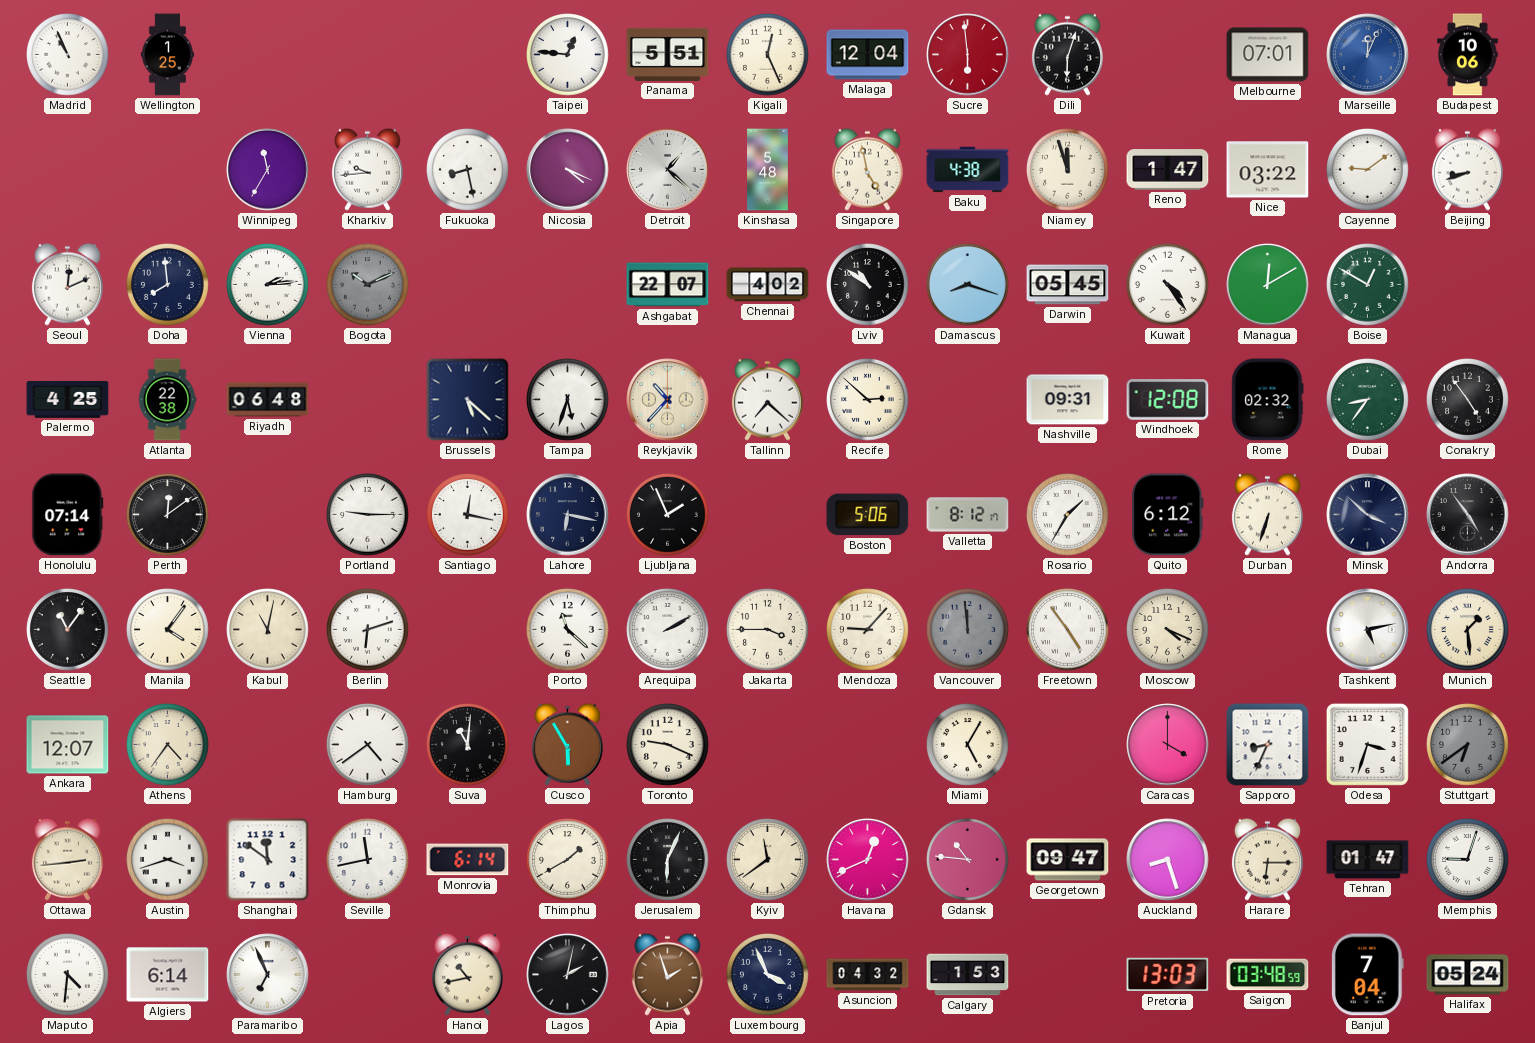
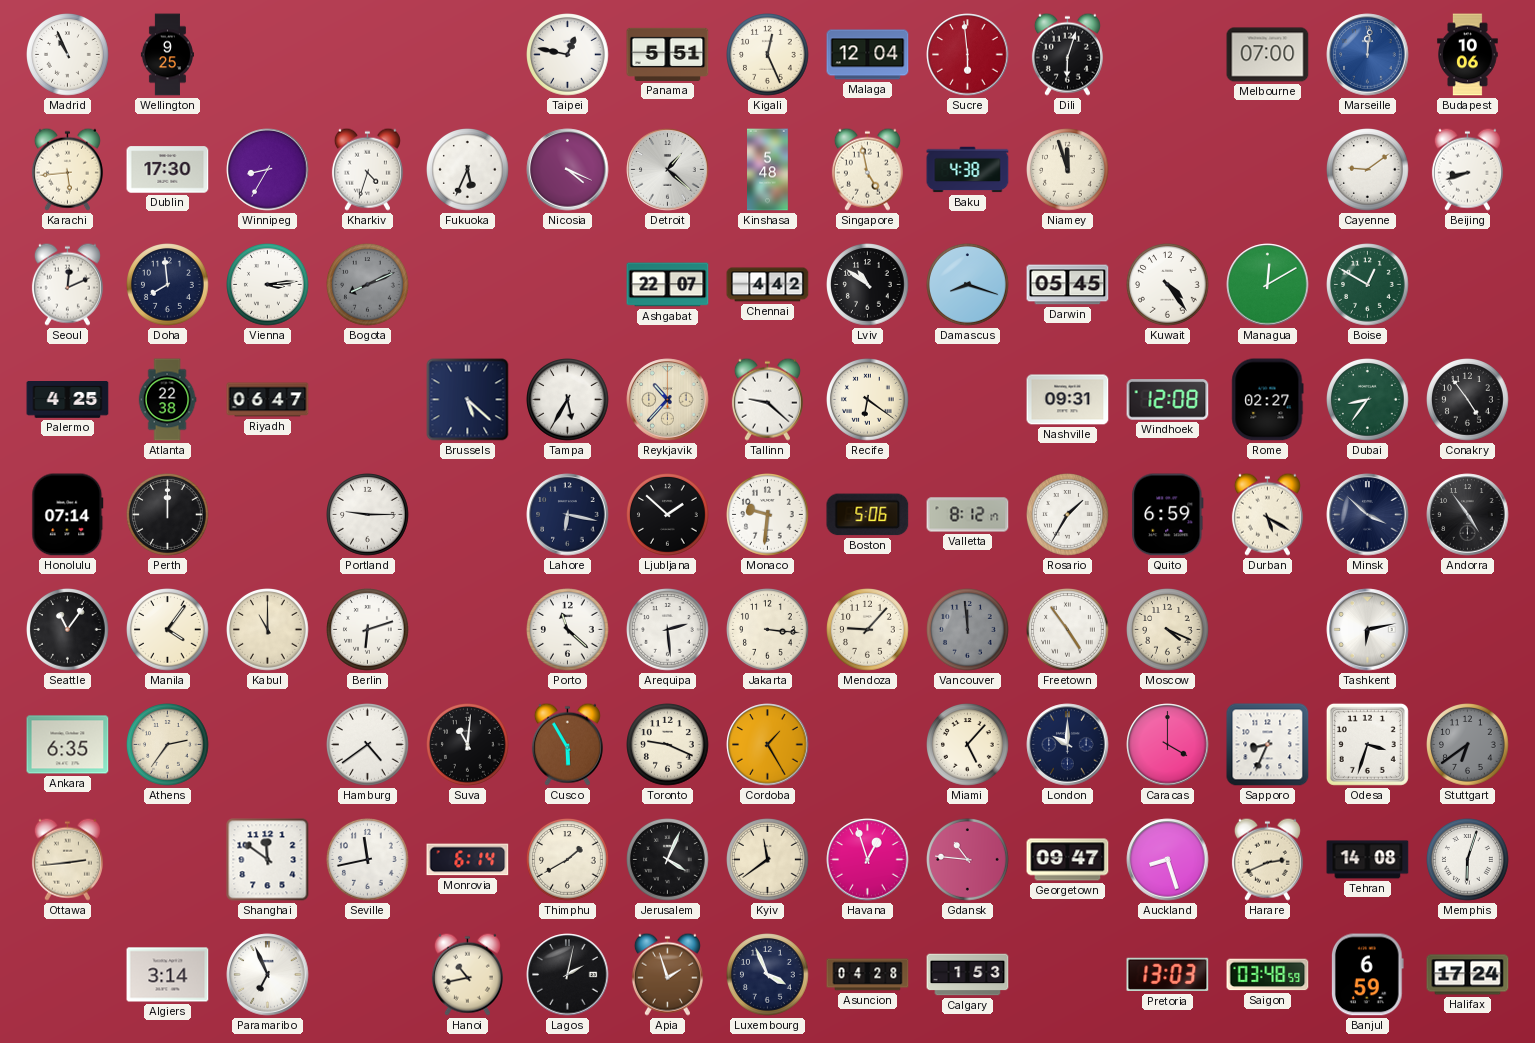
Wellington: 1:25 -> 9:25
Taipei: 12:46 -> 12:47
Melbourne: 07:01 -> 07:00
Marseille: 12:04 -> 12:01
Karachi: none -> 5:44
Dublin: none -> 17:30
Winnipeg: 11:35 -> 8:35
Kharkiv: 9:44 -> 4:33
Fukuoka: 8:28 -> 5:34
Reno: 1:47 -> none
Nice: 03:22 -> none
Vienna: 2:14 -> 3:14
Bogota: 10:11 -> 8:11
Chennai: 4:02 -> 4:42
Riyadh: 06:48 -> 06:47
Tampa: 5:33 -> 5:35
Tallinn: 7:22 -> 9:22
Recife: 2:52 -> 6:21
Rome: 02:32 -> 02:27
Perth: 12:09 -> 12:00
Santiago: 12:17 -> none
Ljubljana: 1:56 -> 1:52
Monaco: none -> 9:31
Quito: 6:12 -> 6:59
Durban: 6:33 -> 5:20
Kabul: 11:02 -> 11:00
Arequipa: 2:10 -> 2:29
Jakarta: 3:45 -> 3:16
Tashkent: 5:13 -> 6:13
Munich: 1:29 -> none
Ankara: 12:07 -> 6:35
Athens: 4:36 -> 2:36
Cordoba: none -> 1:25
Miami: 5:05 -> 5:07
London: none -> 10:00
Austin: 3:42 -> none
Jerusalem: 6:04 -> 4:04
Havana: 12:41 -> 12:57
Harare: 6:15 -> 2:41
Tehran: 01:47 -> 14:08
Memphis: 9:03 -> 6:03
Maputo: 4:31 -> none
Algiers: 6:14 -> 3:14
Asuncion: 04:32 -> 04:28
Banjul: 7:04 -> 6:59
Halifax: 05:24 -> 17:24
